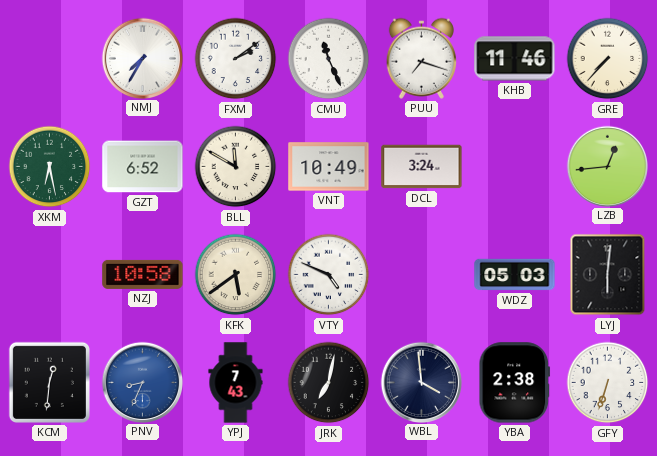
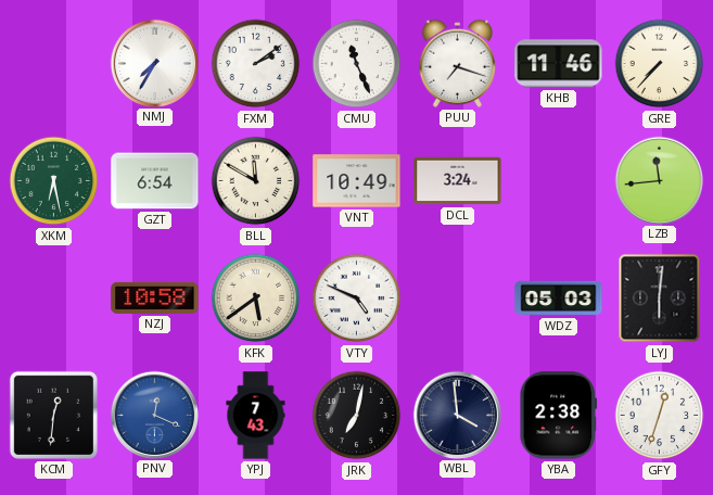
GZT: 6:52 -> 6:54
LZB: 12:44 -> 11:44
PNV: 8:34 -> 12:19
GFY: 6:33 -> 12:33
